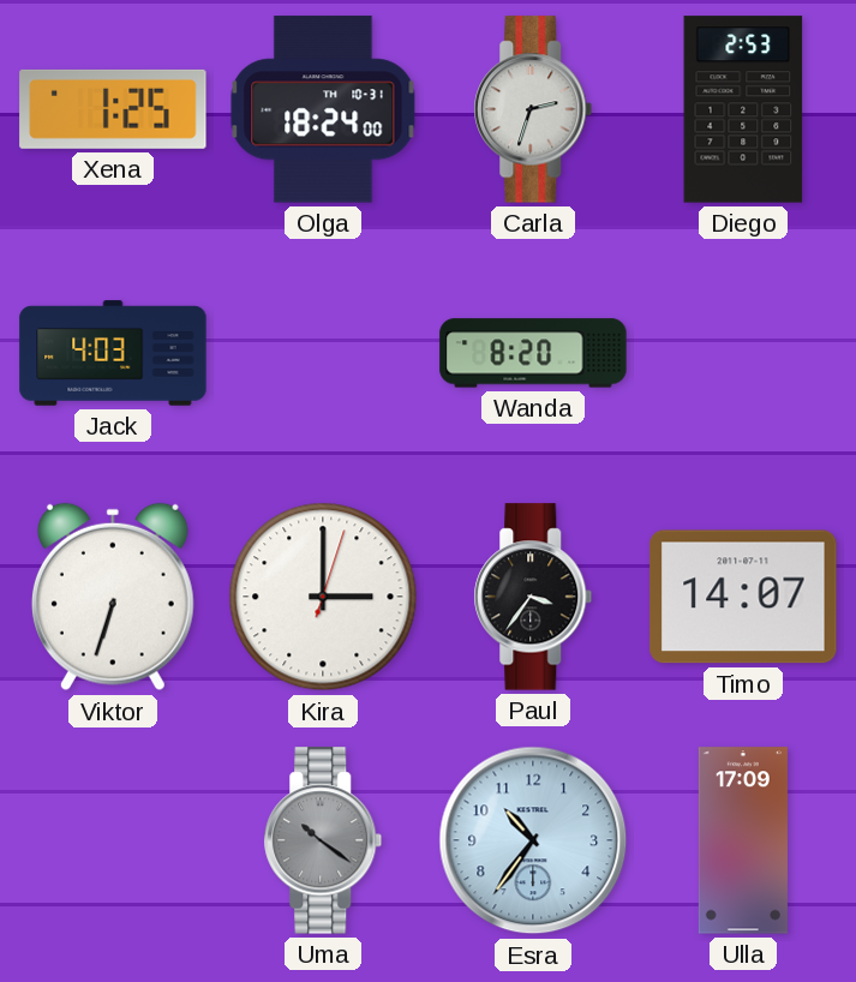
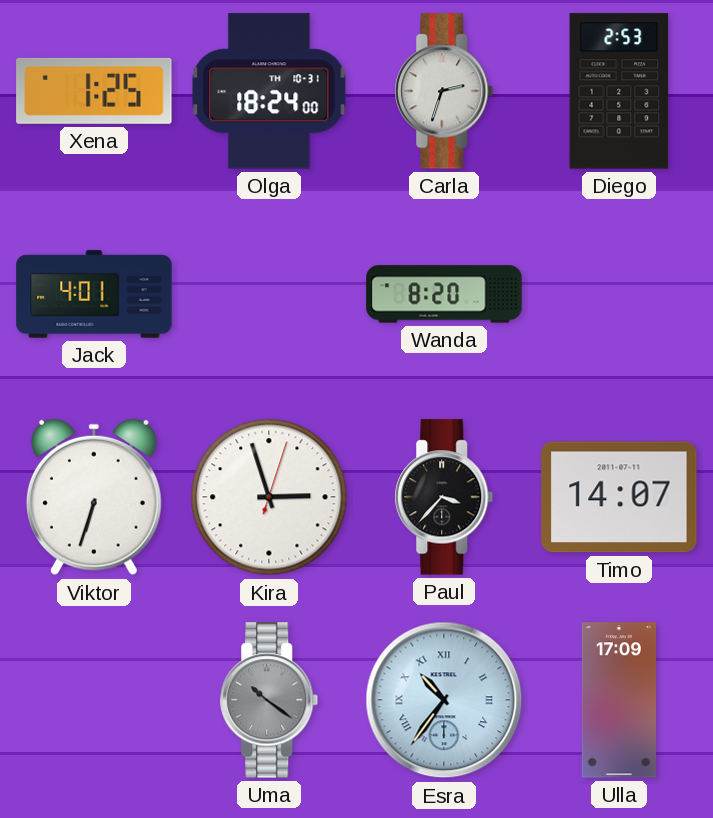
Jack: 4:03 -> 4:01
Kira: 3:00 -> 2:57
Paul: 3:36 -> 3:37
Esra numerals: Arabic -> Roman
